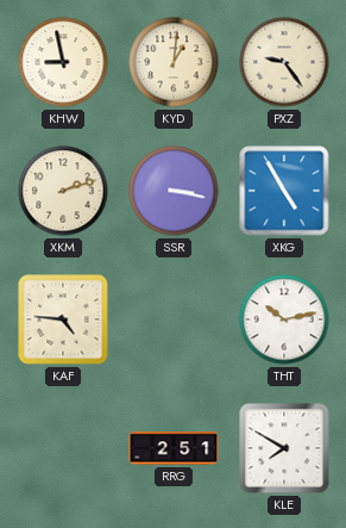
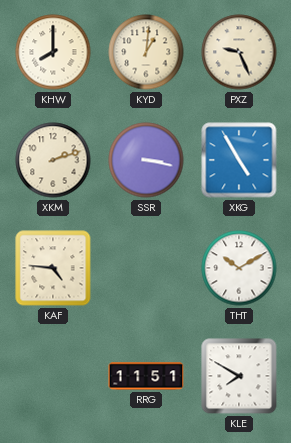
KHW: 8:58 -> 8:00
PXZ: 9:24 -> 9:26
THT: 10:13 -> 10:10
RRG: 2:51 -> 11:51
